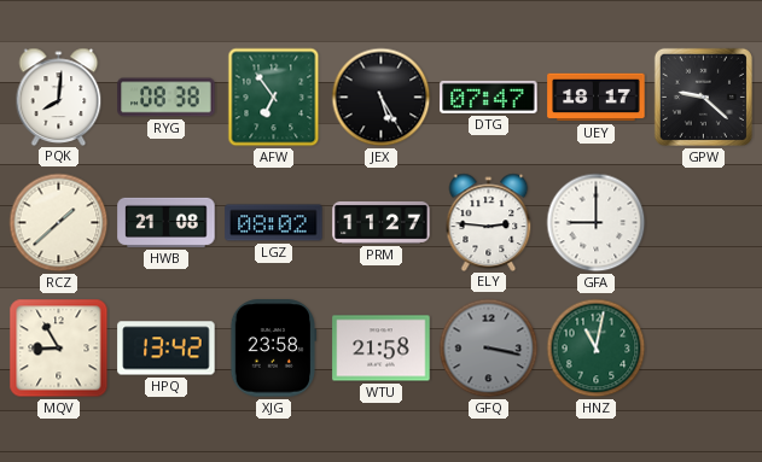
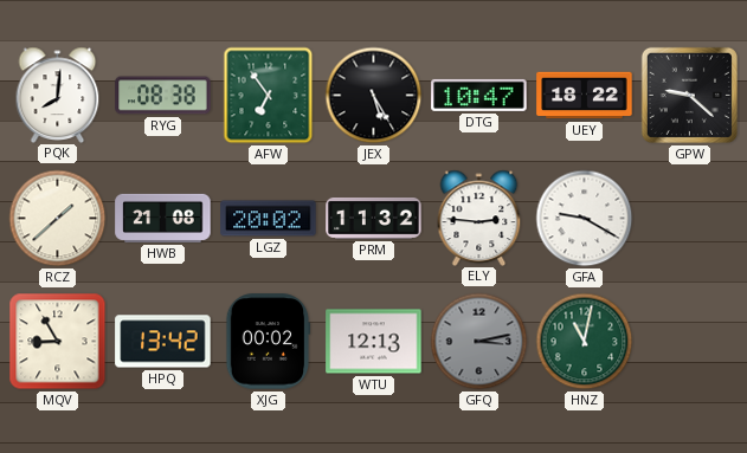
DTG: 07:47 -> 10:47
UEY: 18:17 -> 18:22
LGZ: 08:02 -> 20:02
PRM: 11:27 -> 11:32
GFA: 9:00 -> 9:20
XJG: 23:58 -> 00:02
WTU: 21:58 -> 12:13
GFQ: 3:17 -> 3:13
